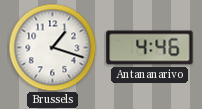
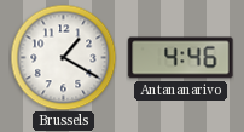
Brussels: 1:18 -> 1:20
